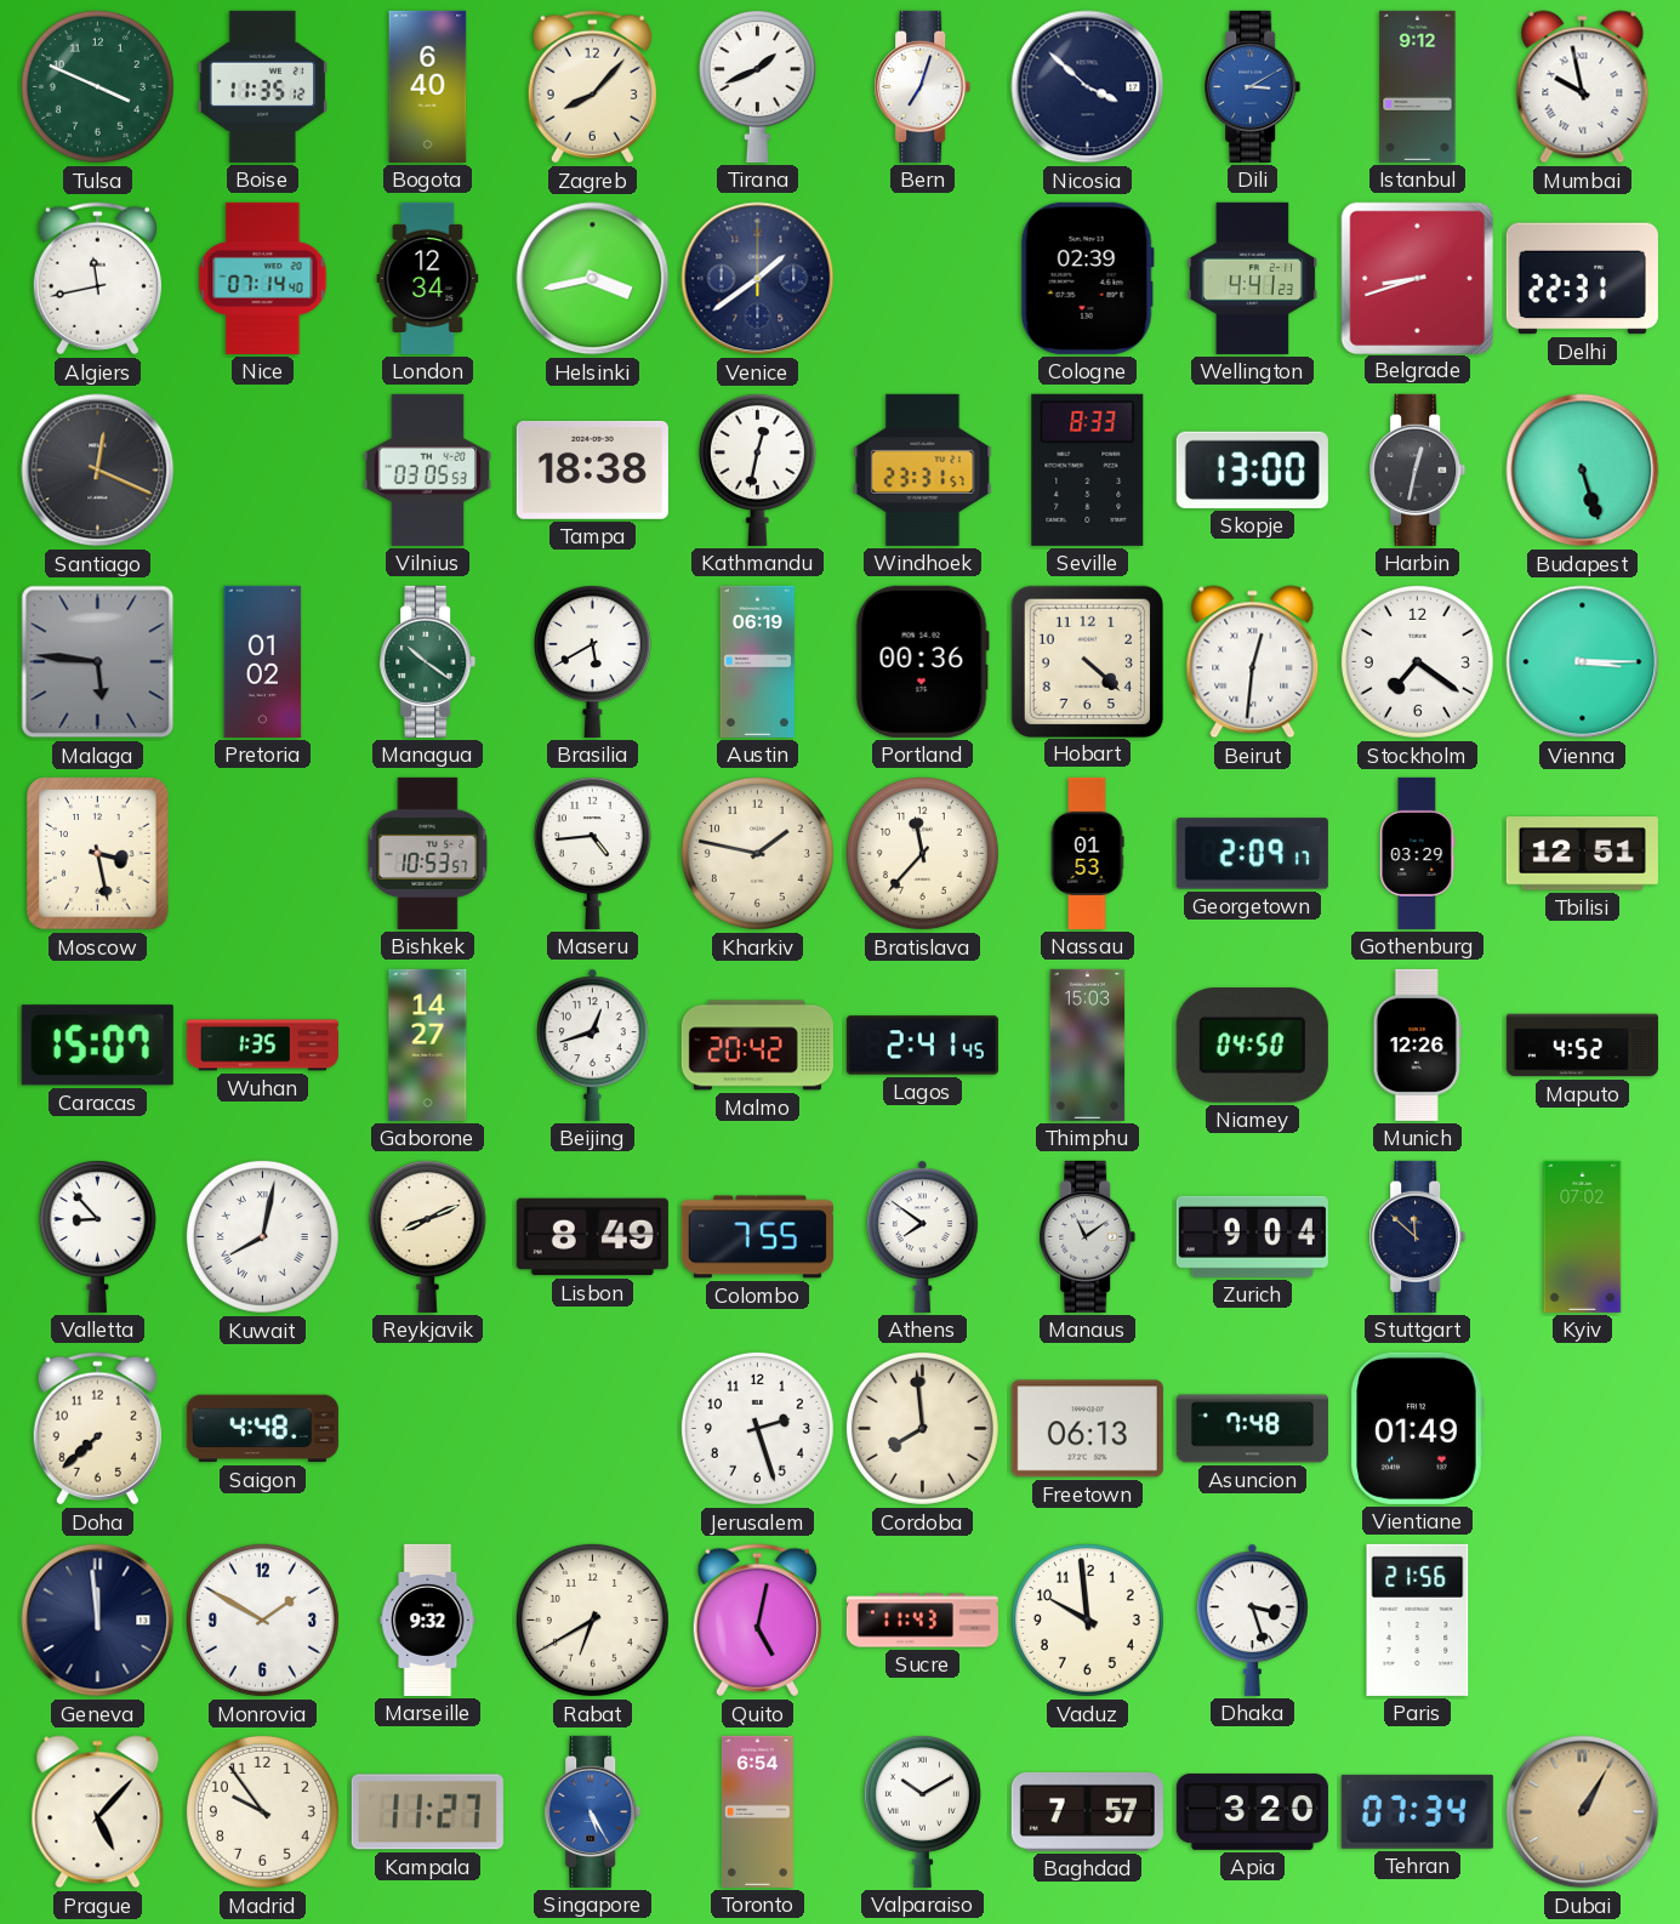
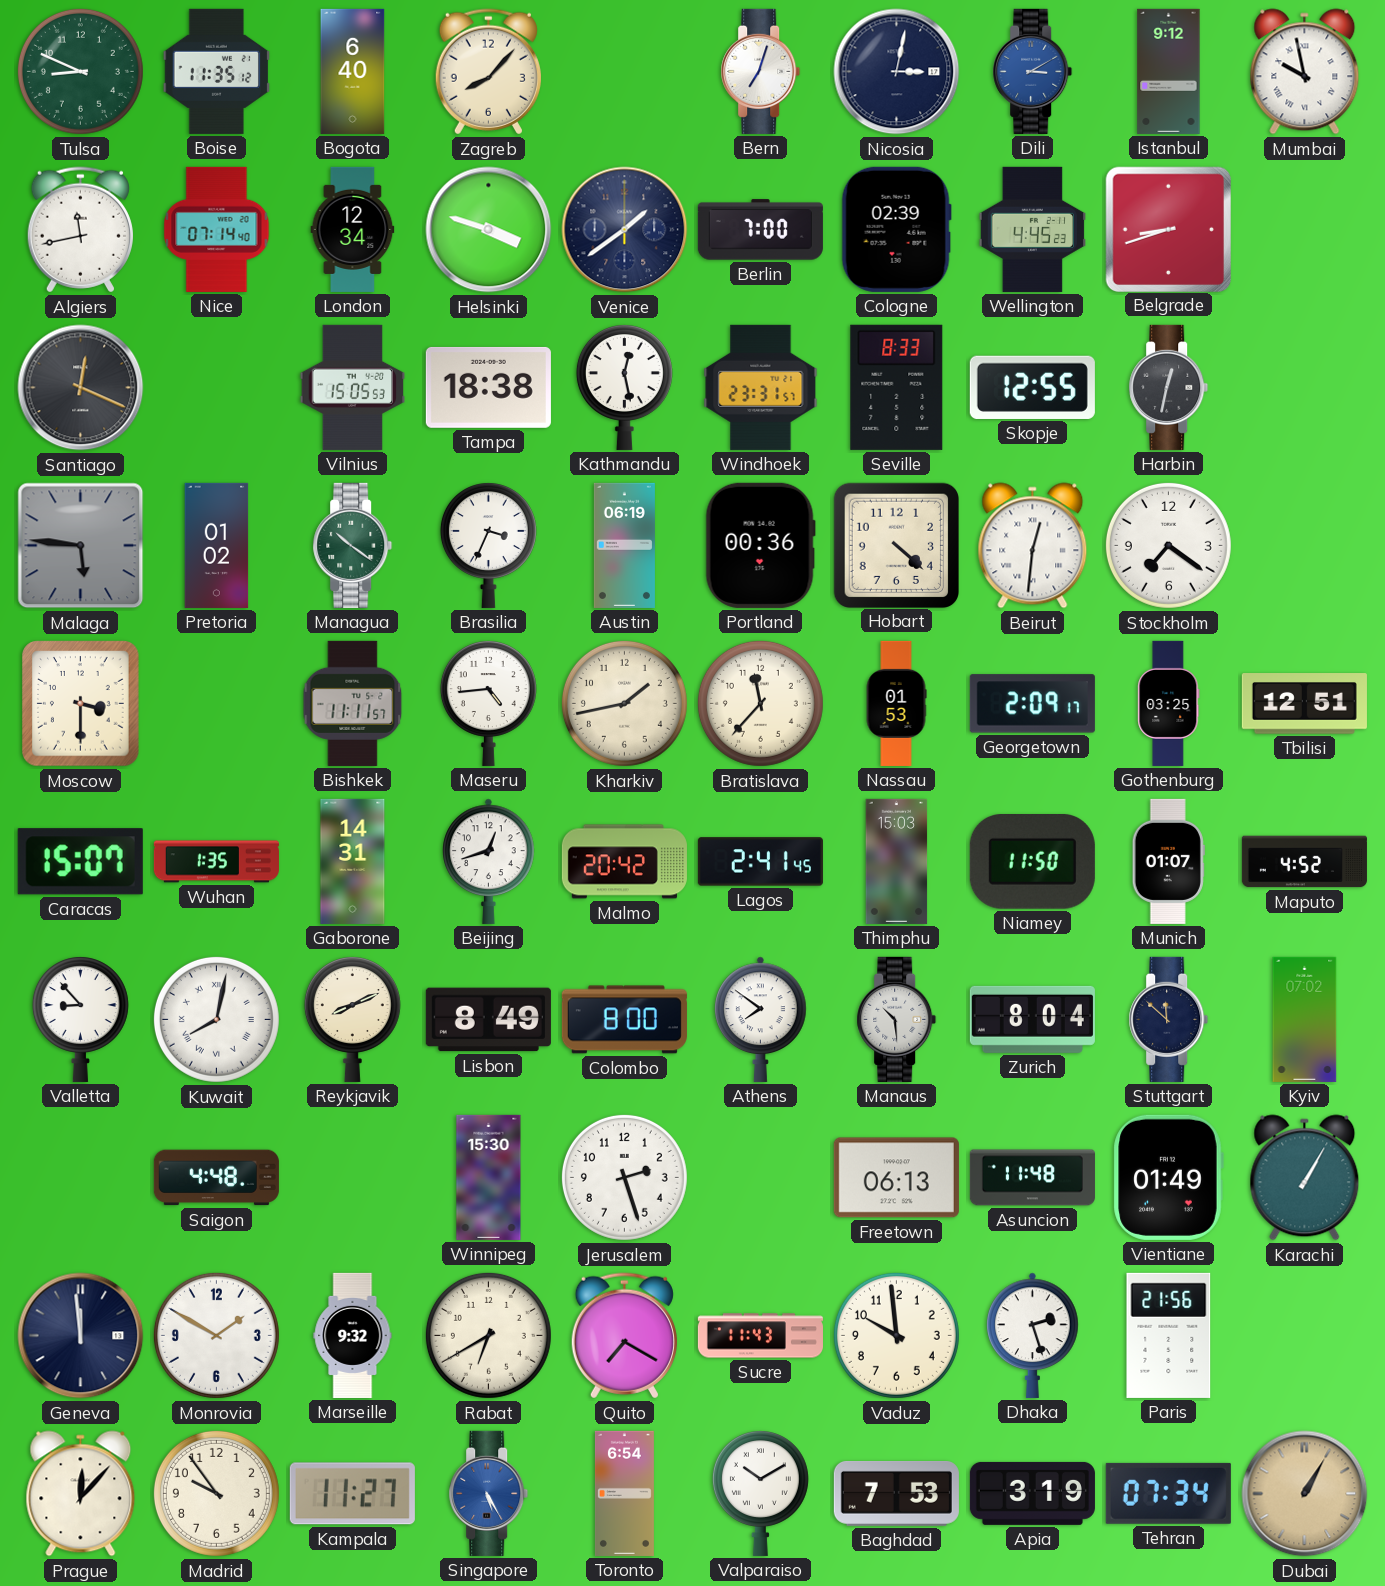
Tulsa: 3:49 -> 8:49
Tirana: 1:41 -> none
Nicosia: 3:52 -> 3:02
Helsinki: 3:43 -> 3:48
Berlin: none -> 7:00
Wellington: 4:41 -> 4:45
Delhi: 22:31 -> none
Vilnius: 03:05 -> 15:05
Kathmandu: 12:32 -> 12:28
Skopje: 13:00 -> 12:55
Budapest: 5:27 -> none
Brasilia: 5:40 -> 3:34
Vienna: 3:15 -> none
Moscow: 3:28 -> 3:30
Bishkek: 10:53 -> 11:11
Kharkiv: 1:47 -> 1:43
Gothenburg: 03:29 -> 03:25
Gaborone: 14:27 -> 14:31
Niamey: 04:50 -> 11:50
Munich: 12:26 -> 01:07
Colombo: 7:55 -> 8:00
Manaus: 11:09 -> 10:29
Zurich: 9:04 -> 8:04
Doha: 7:38 -> none
Winnipeg: none -> 15:30
Cordoba: 7:59 -> none
Asuncion: 7:48 -> 11:48
Karachi: none -> 1:05
Quito: 5:02 -> 7:20
Dhaka: 3:27 -> 2:27
Prague: 5:07 -> 12:07
Baghdad: 7:57 -> 7:53
Apia: 3:20 -> 3:19
